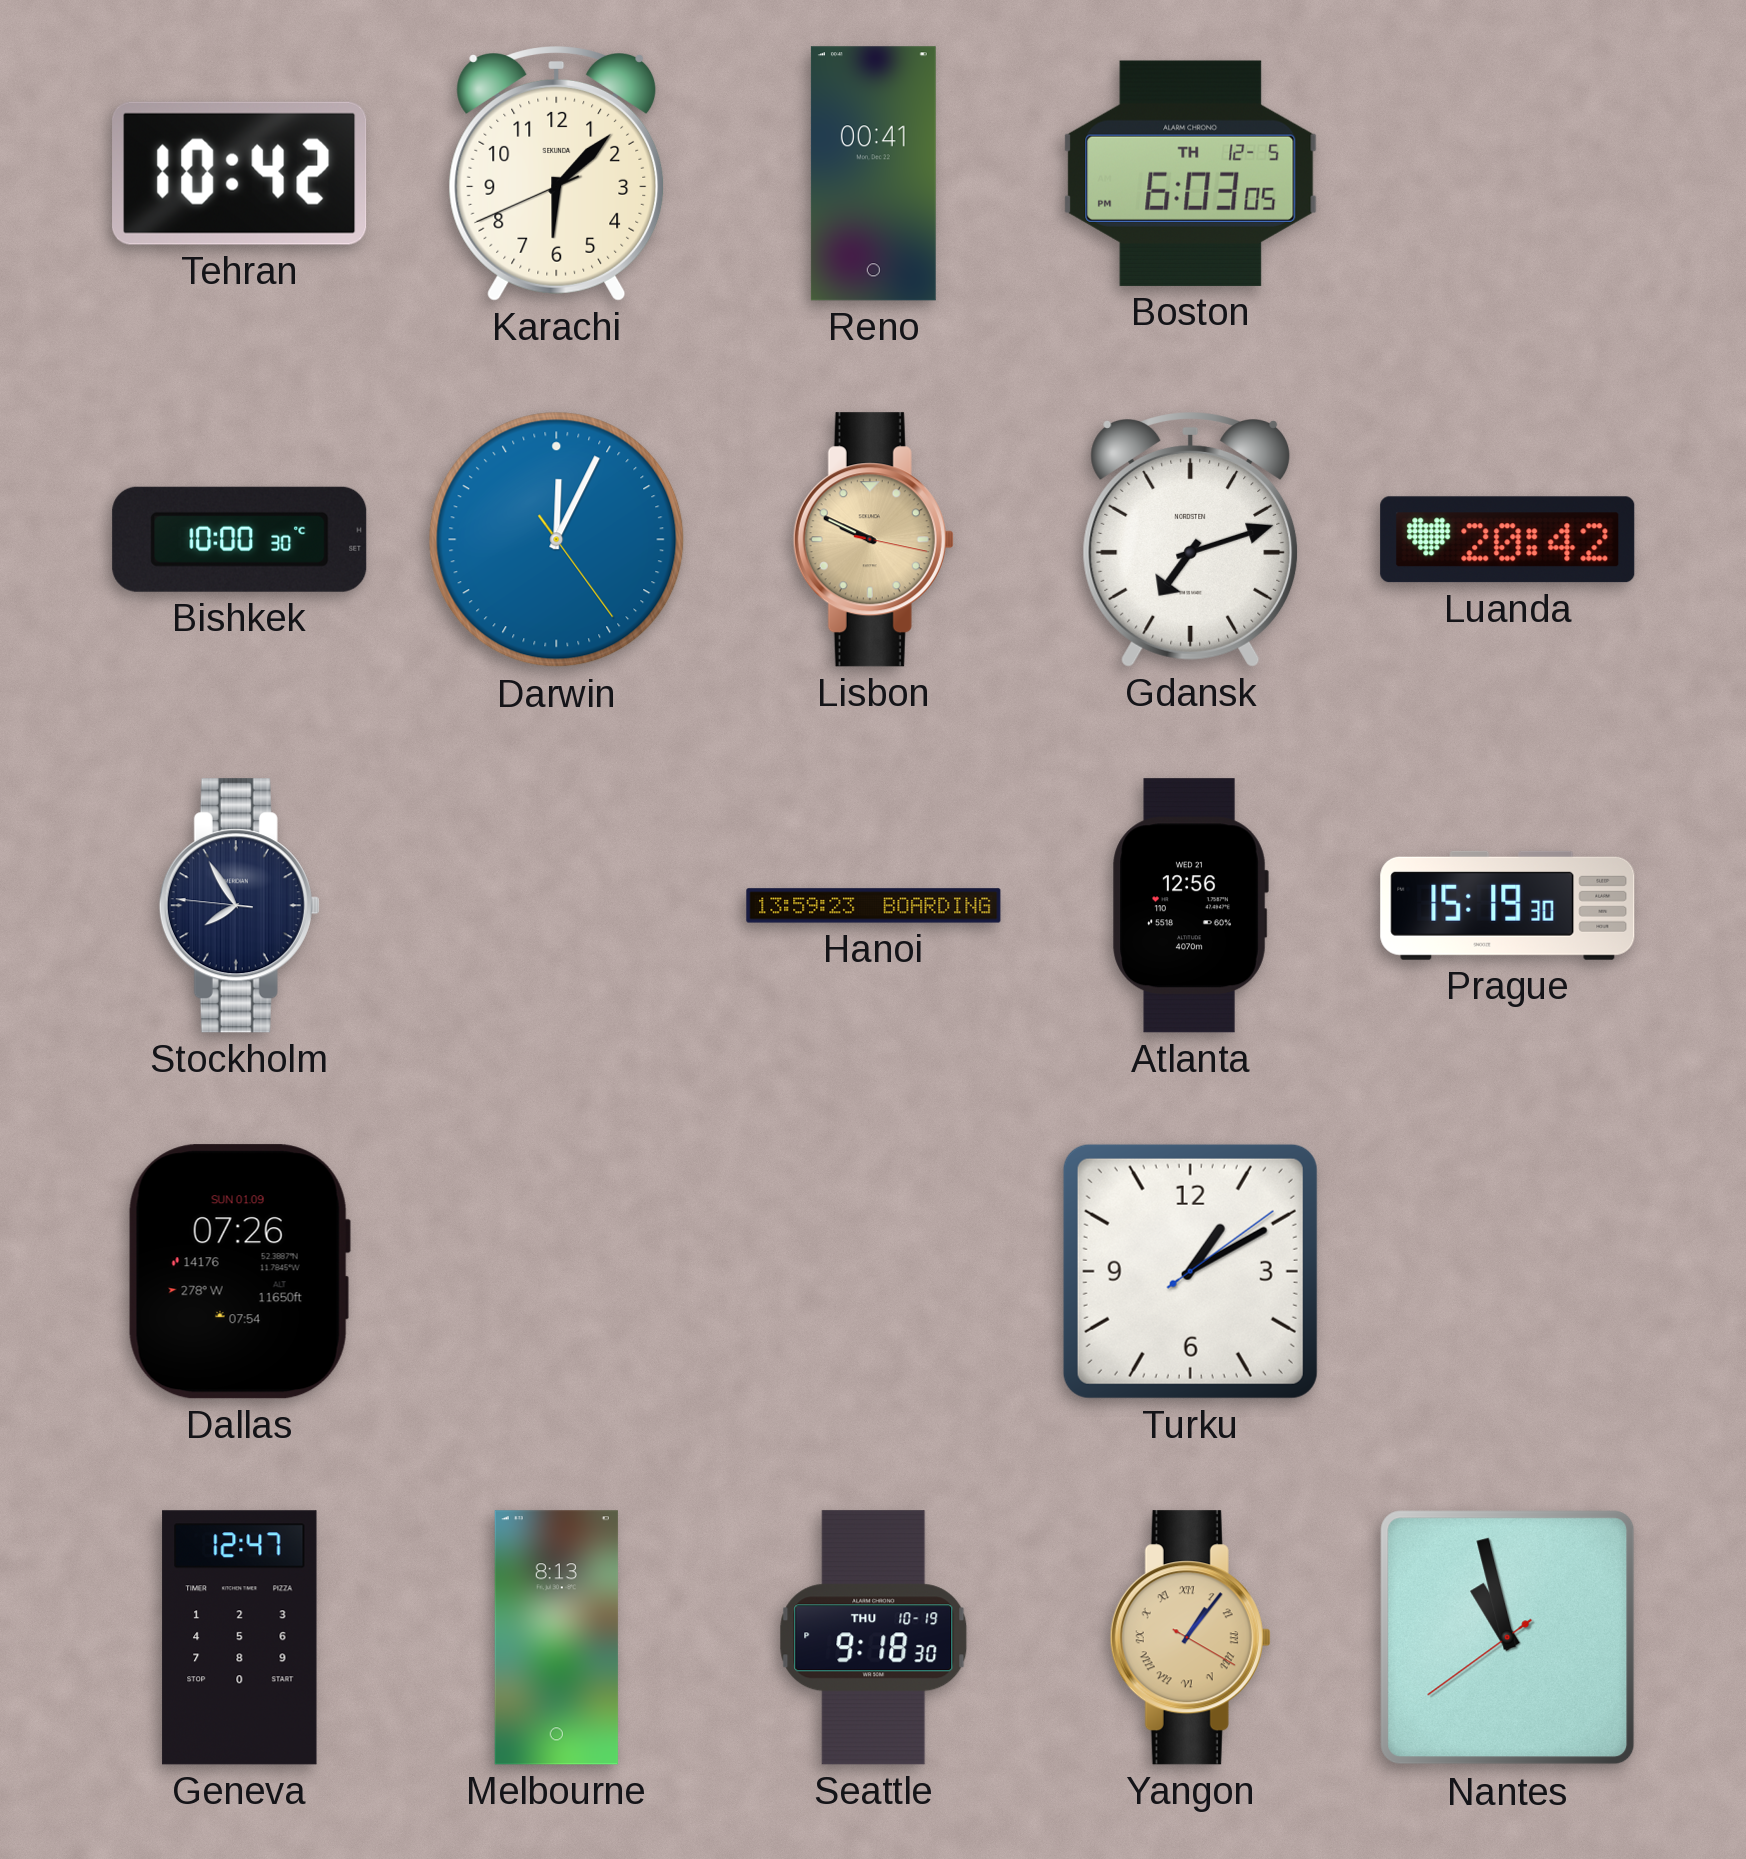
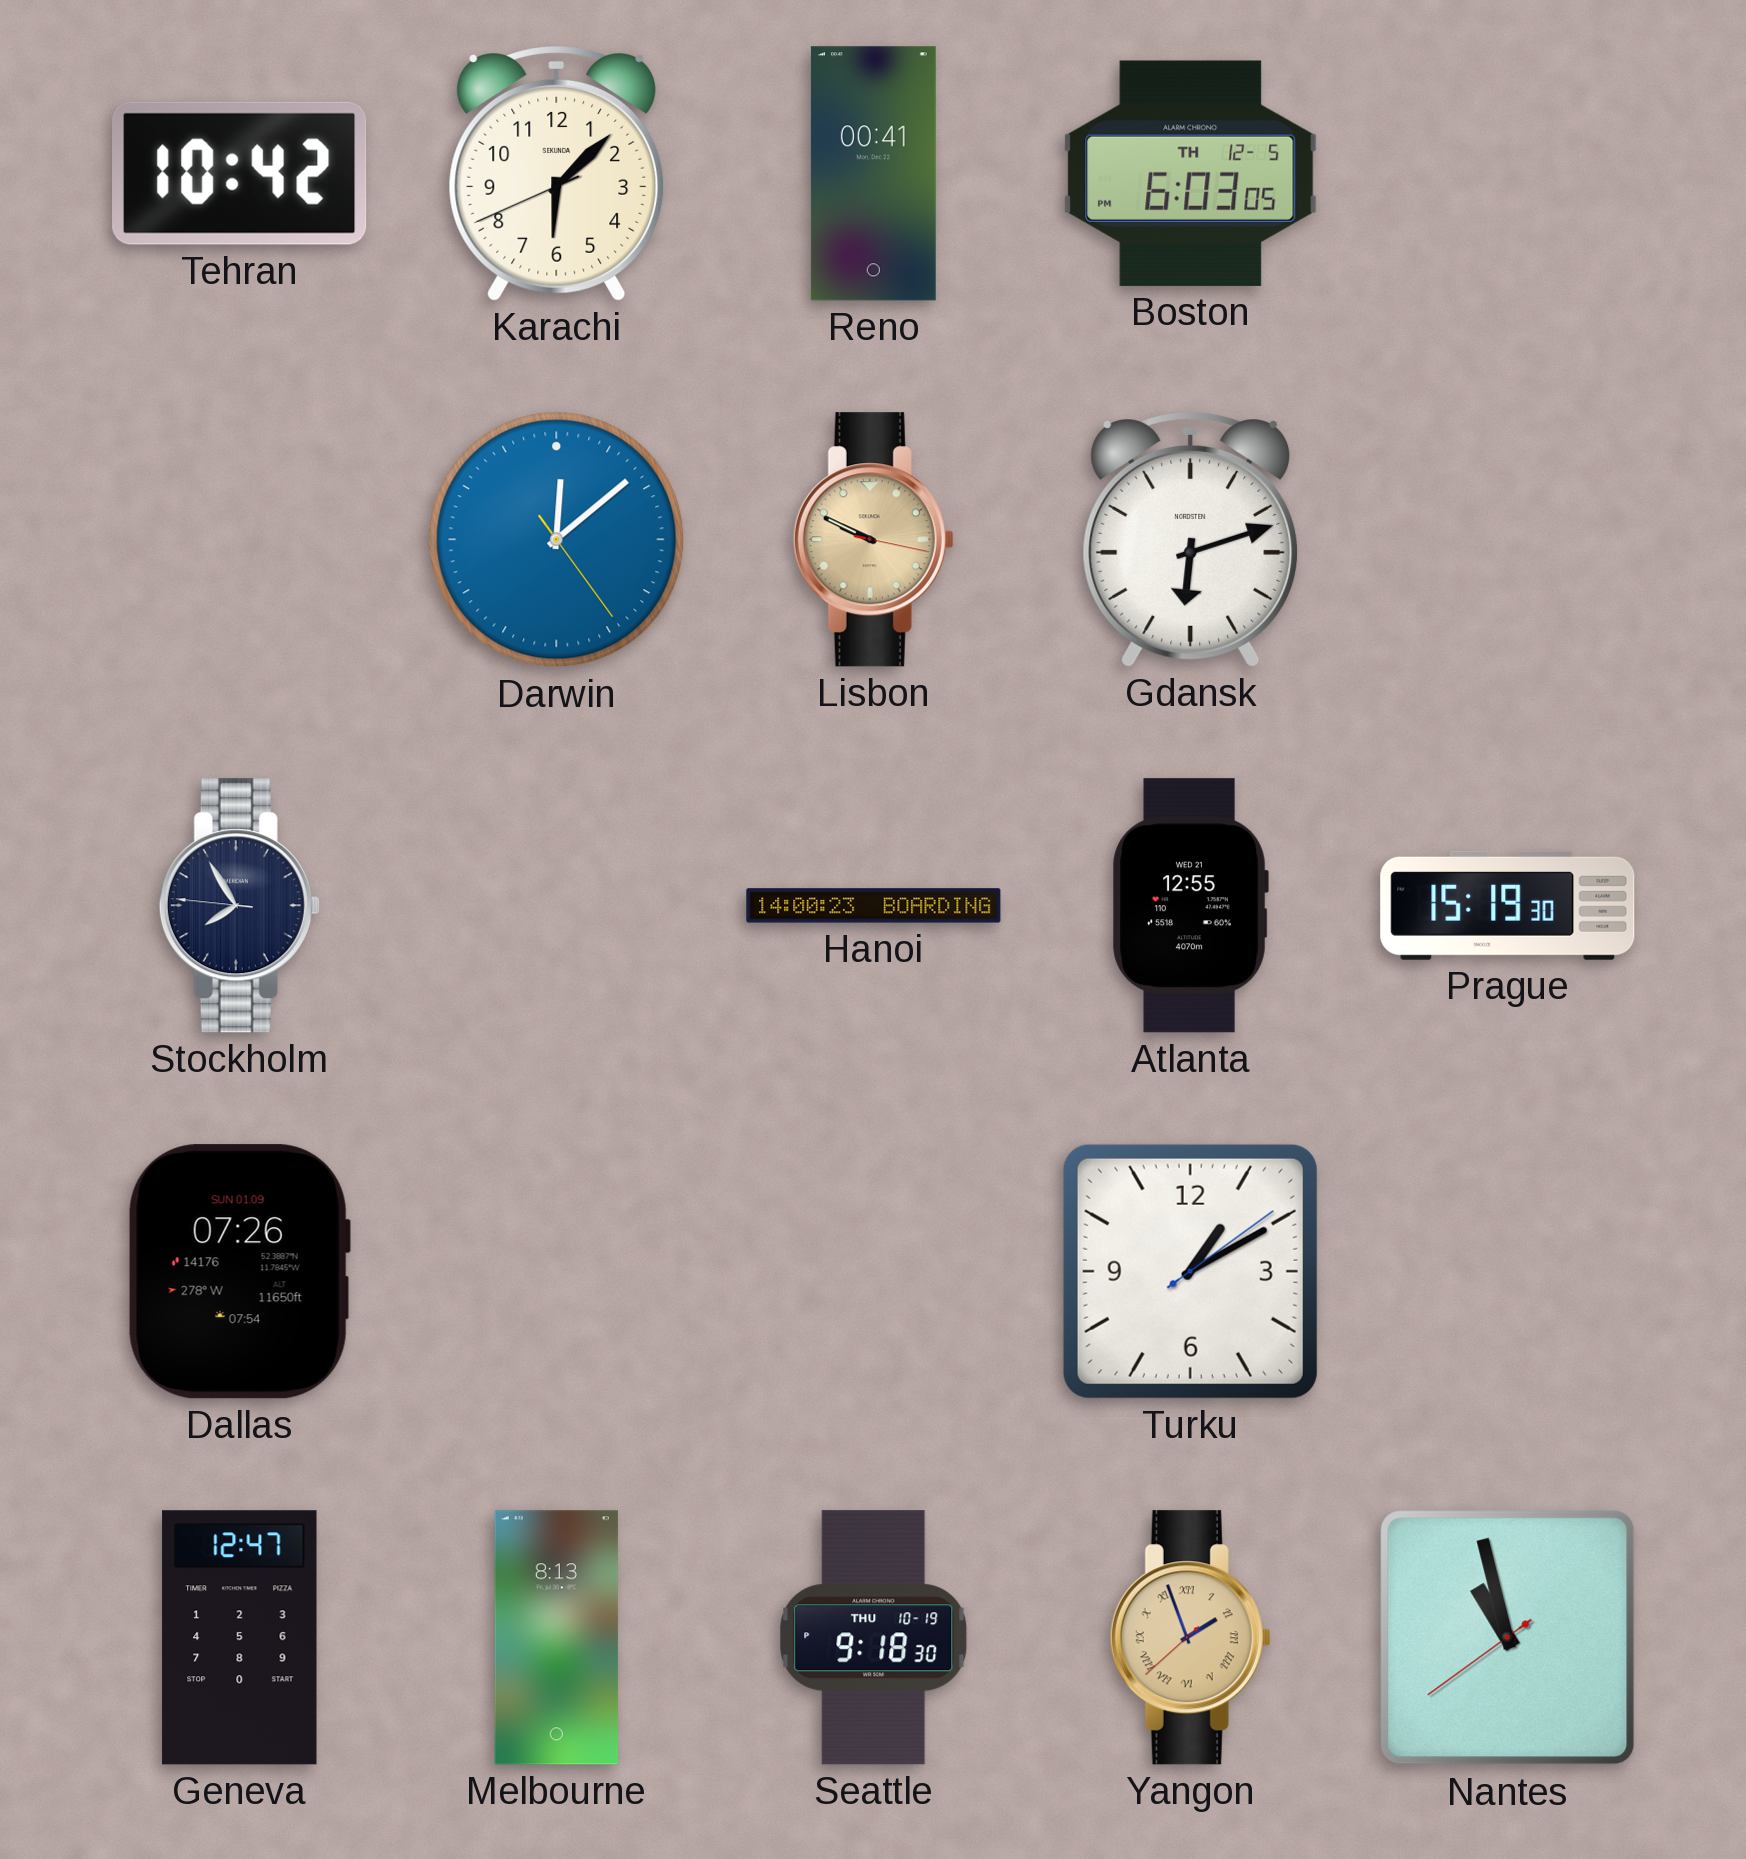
Bishkek: 10:00 -> none
Darwin: 12:04 -> 12:08
Gdansk: 7:12 -> 6:12
Luanda: 20:42 -> none
Hanoi: 13:59 -> 14:00
Atlanta: 12:56 -> 12:55
Yangon: 1:06 -> 1:56
